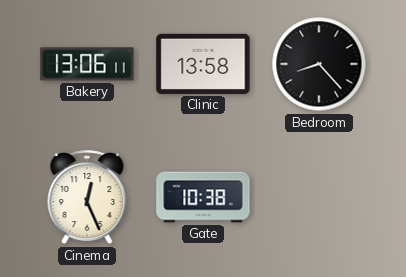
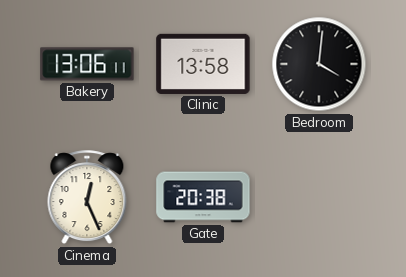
Bedroom: 8:23 -> 4:01
Gate: 10:38 -> 20:38
